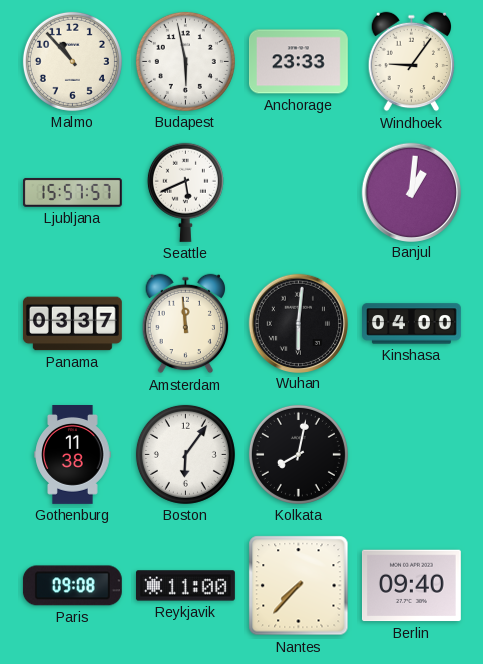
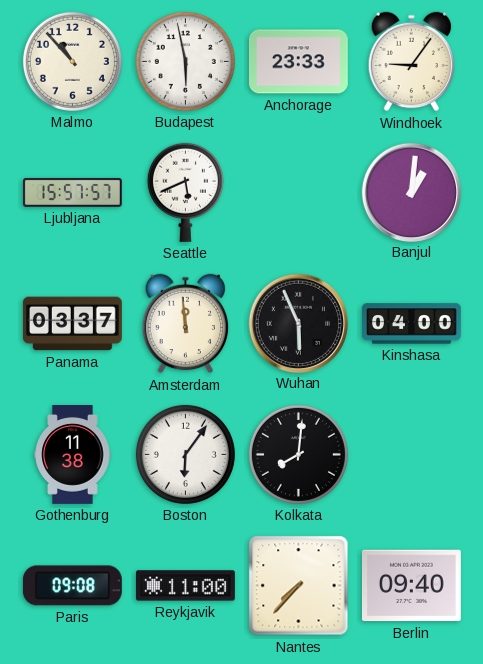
Wuhan: 6:01 -> 5:56
Kolkata: 8:02 -> 8:01
